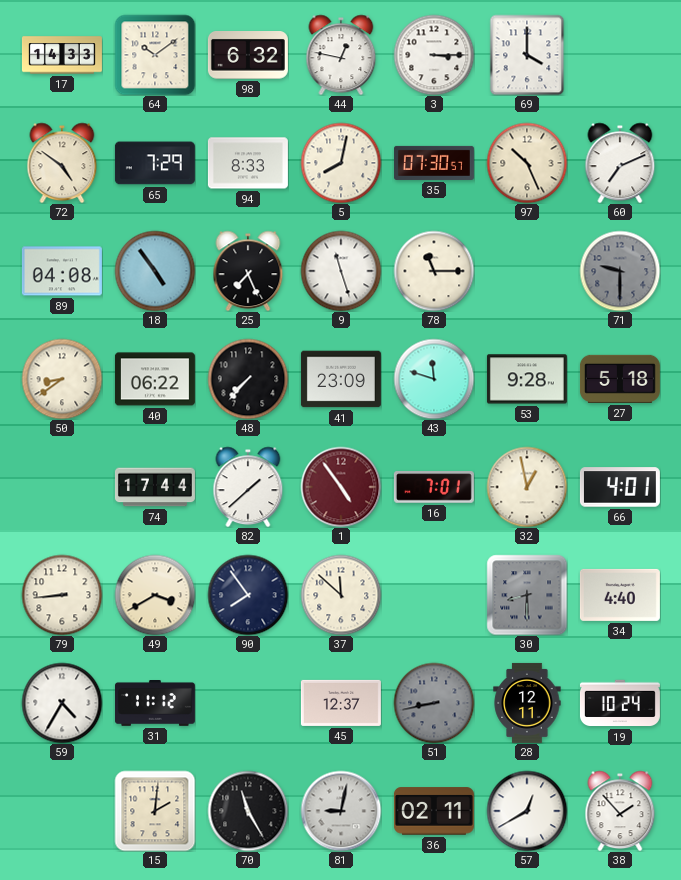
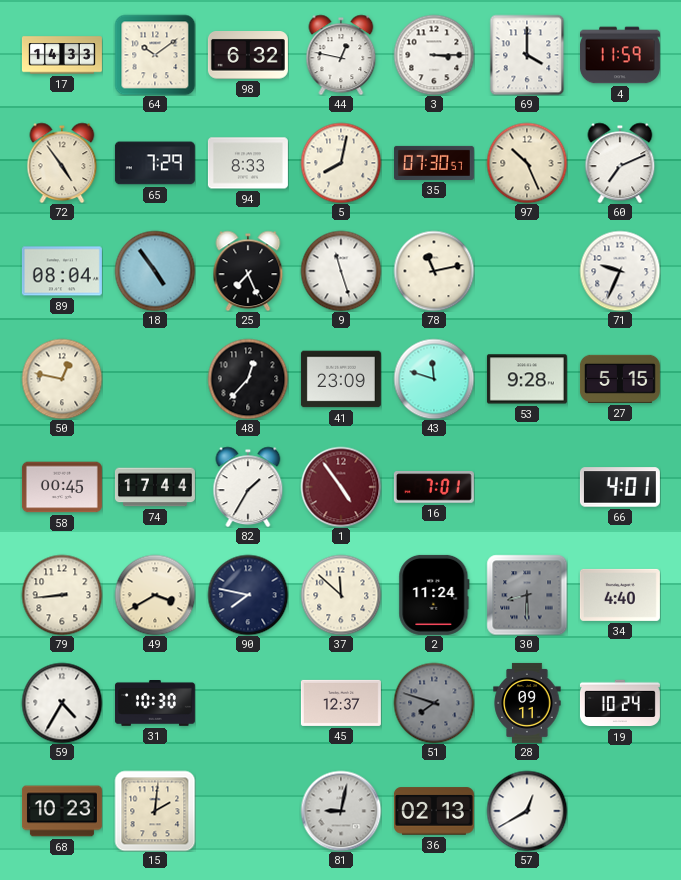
4: none -> 11:59
72: 4:51 -> 4:54
89: 04:08 -> 08:04
78: 11:15 -> 11:13
71: 9:30 -> 9:34
71 dial: grey -> white
50: 8:39 -> 12:47
40: 06:22 -> none
48: 7:37 -> 12:37
27: 5:18 -> 5:15
58: none -> 00:45
82: 1:38 -> 1:35
32: 12:58 -> none
90: 7:54 -> 7:47
2: none -> 11:24
31: 11:12 -> 10:30
51: 8:43 -> 7:48
28: 12:11 -> 09:11
68: none -> 10:23
70: 11:25 -> none
36: 02:11 -> 02:13
38: 1:53 -> none
